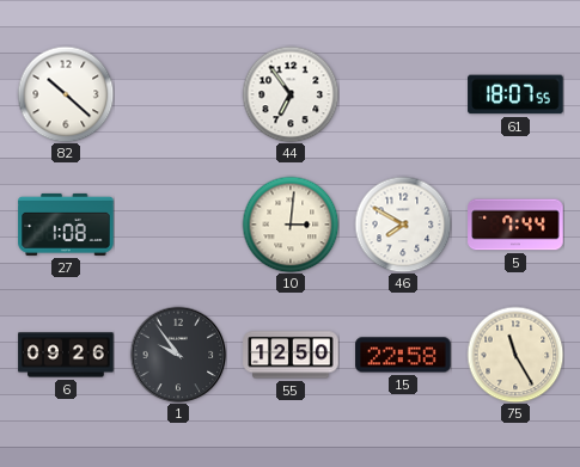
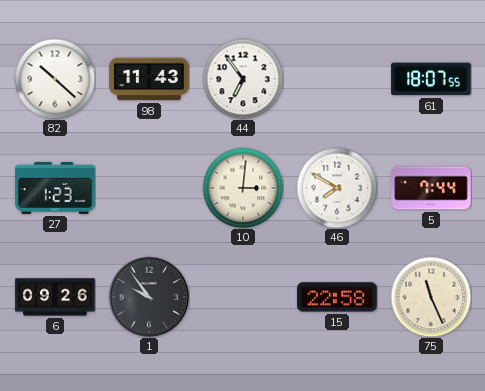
98: none -> 11:43
27: 1:08 -> 1:23
55: 12:50 -> none
75: 11:25 -> 11:26
